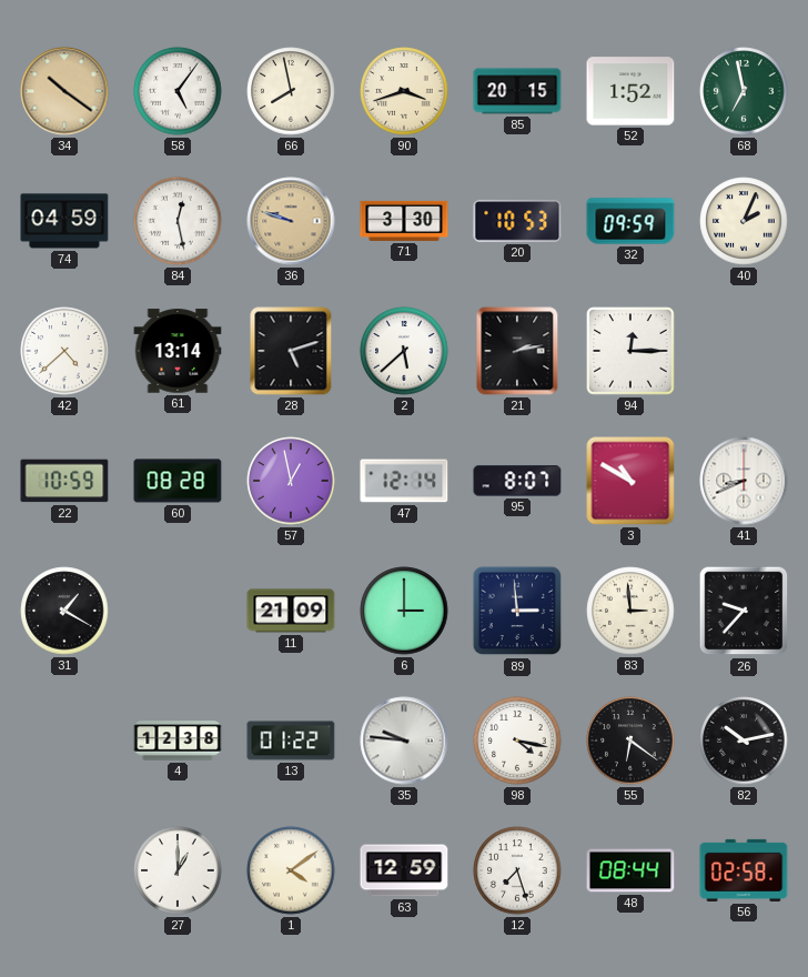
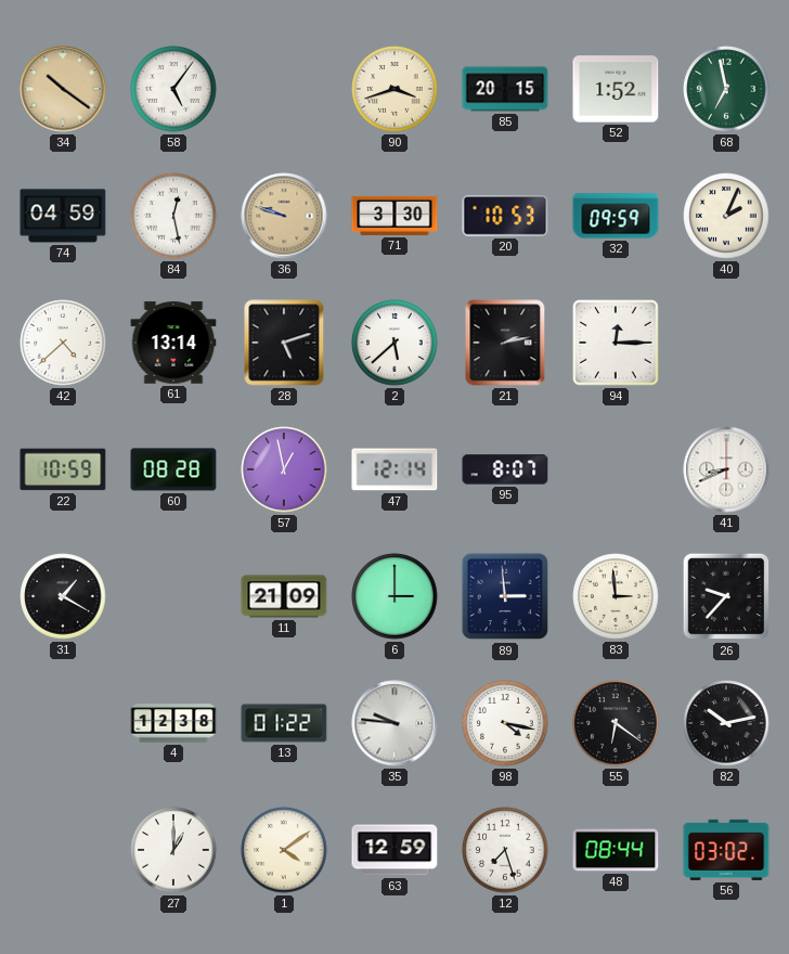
66: 7:58 -> none
3: 10:50 -> none
56: 02:58 -> 03:02
